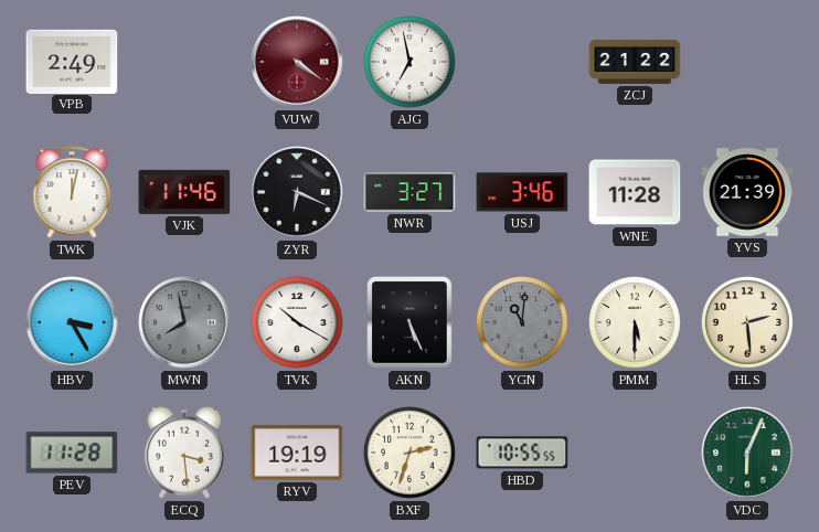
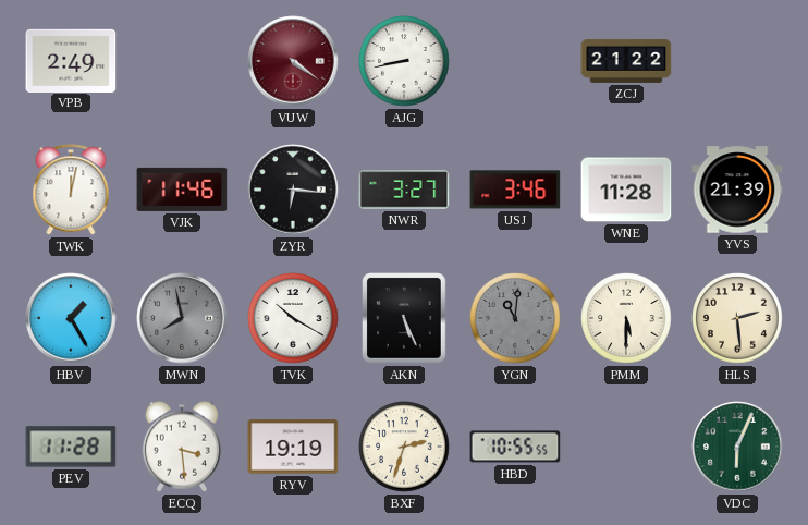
AJG: 6:58 -> 8:43
ZYR: 6:19 -> 6:16
HBV: 3:25 -> 1:25
